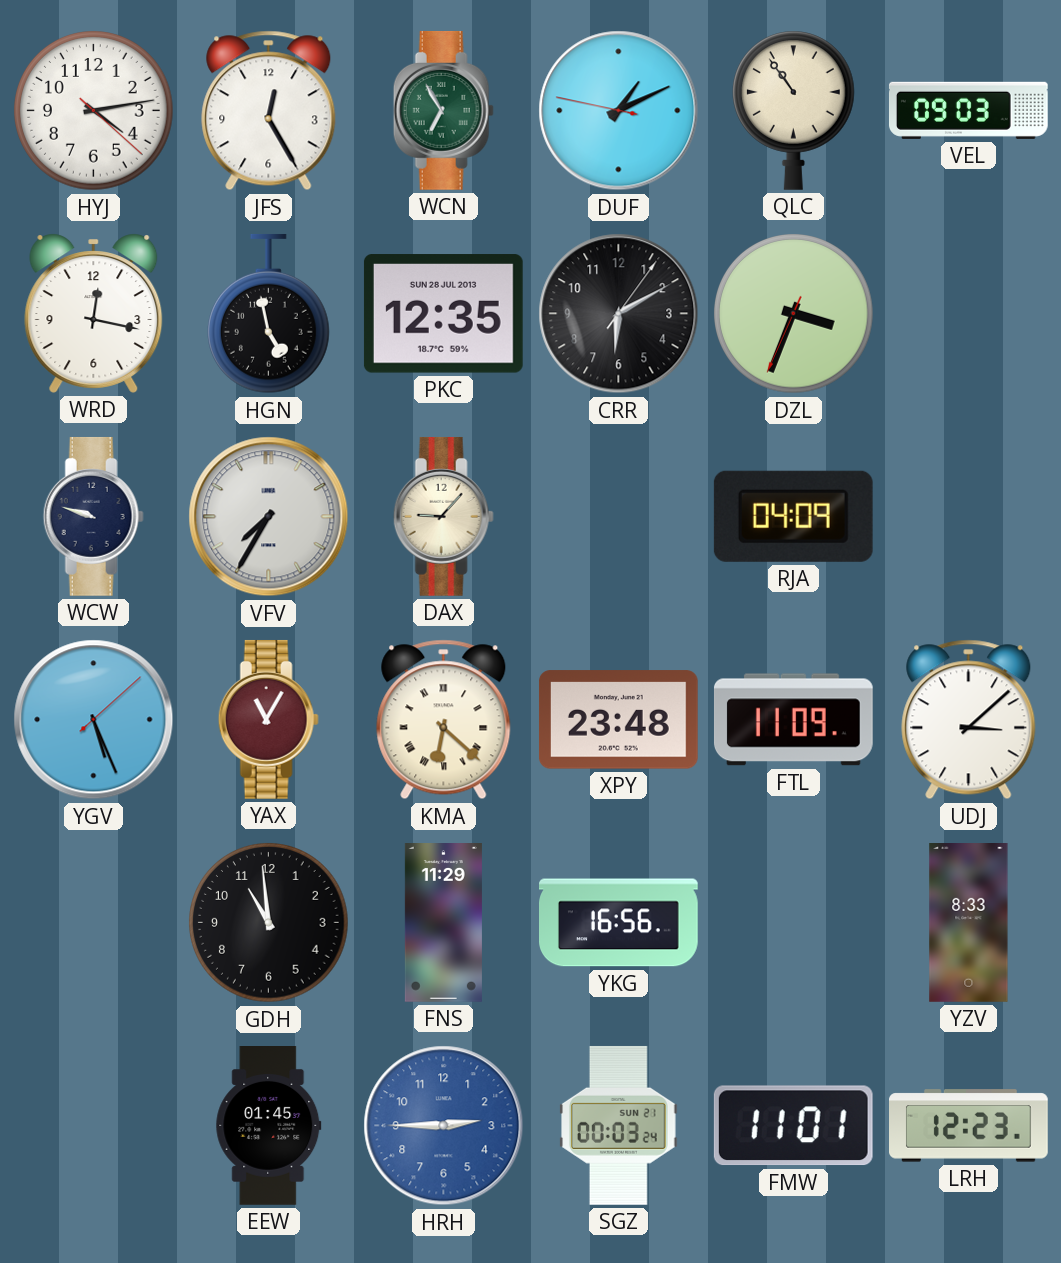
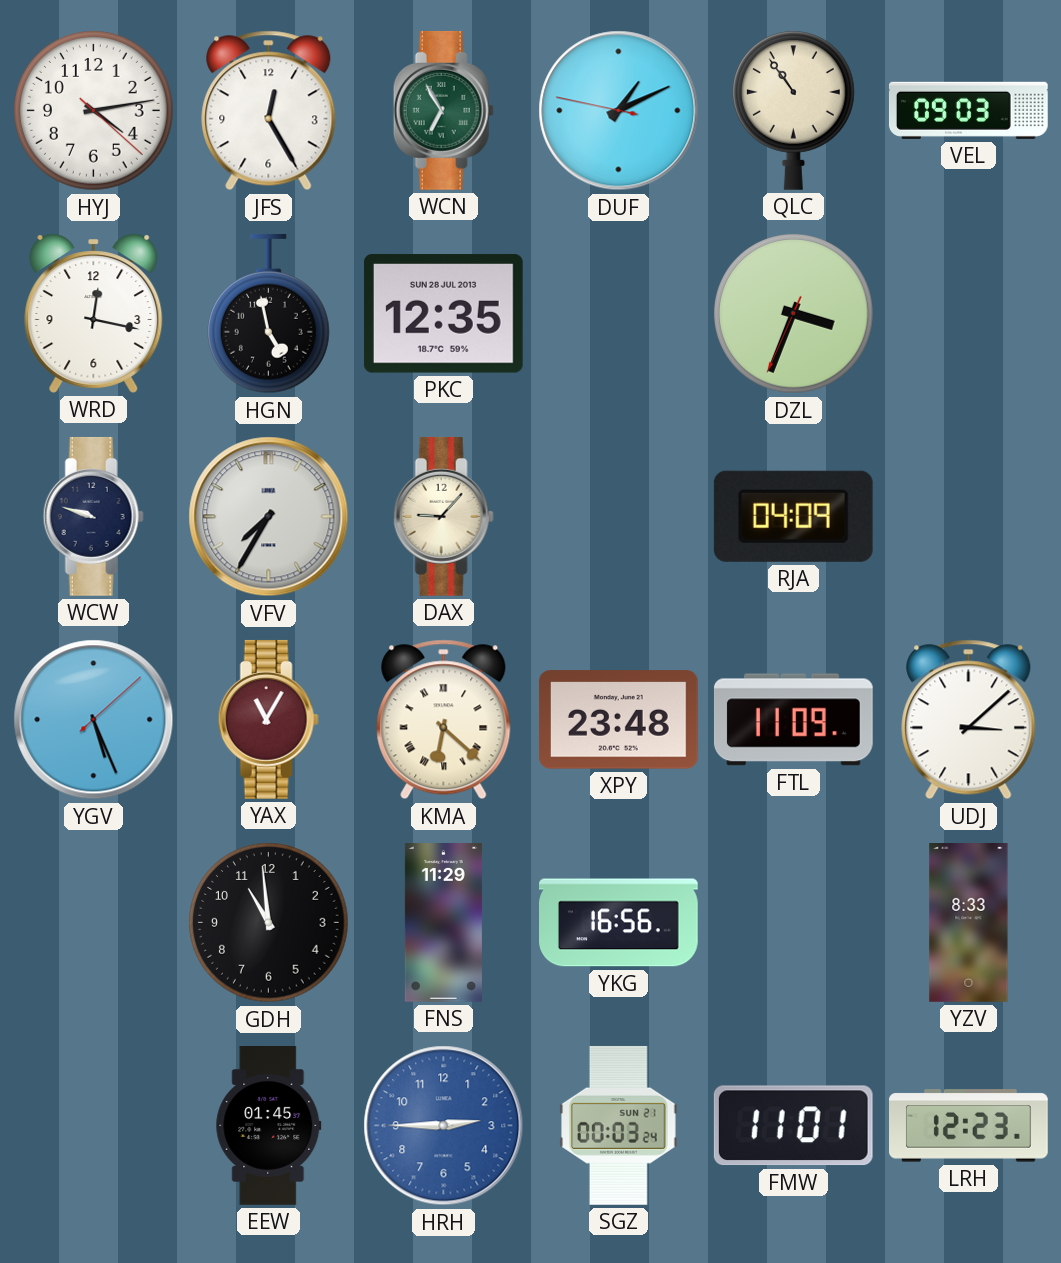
CRR: 6:10 -> none
